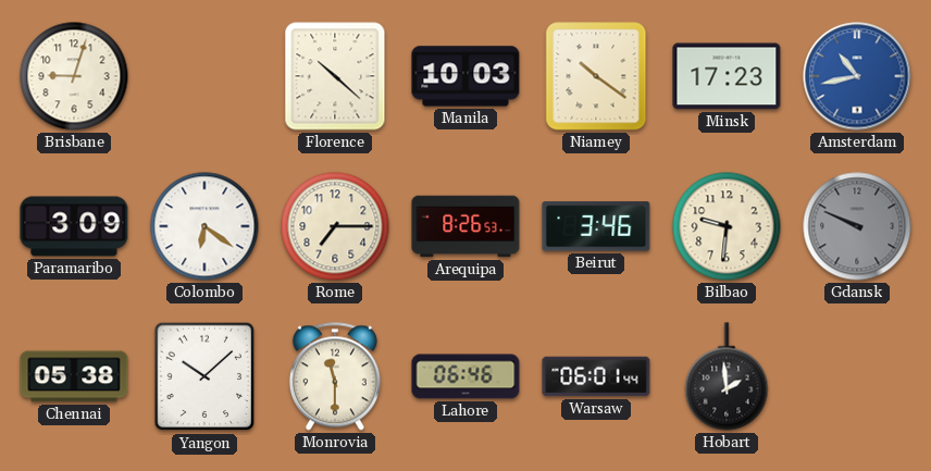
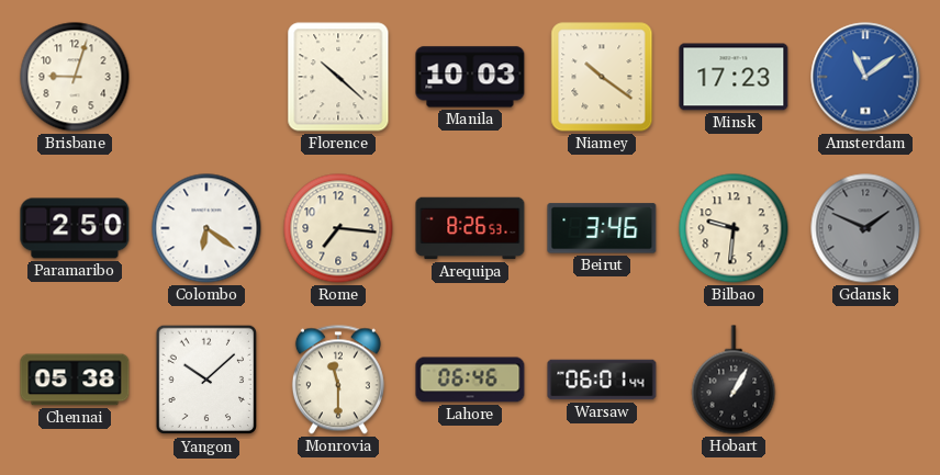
Amsterdam: 10:43 -> 11:09
Paramaribo: 3:09 -> 2:50
Rome: 7:15 -> 7:16
Gdansk: 9:49 -> 1:49
Hobart: 1:59 -> 1:05
